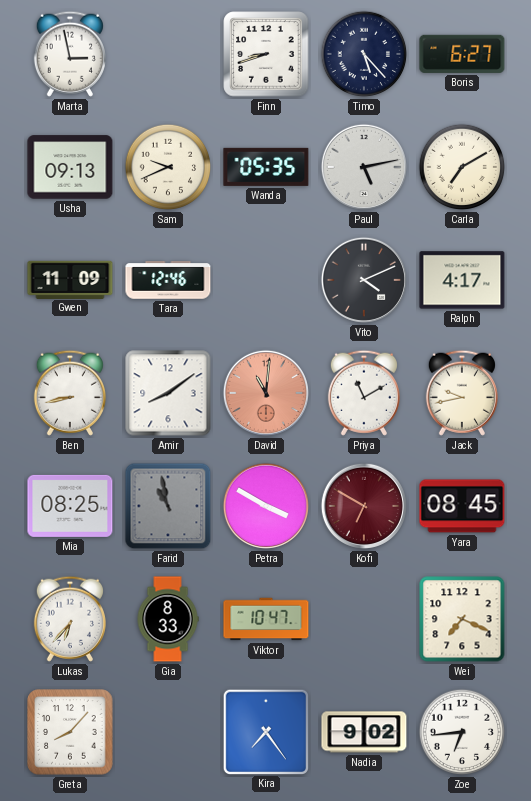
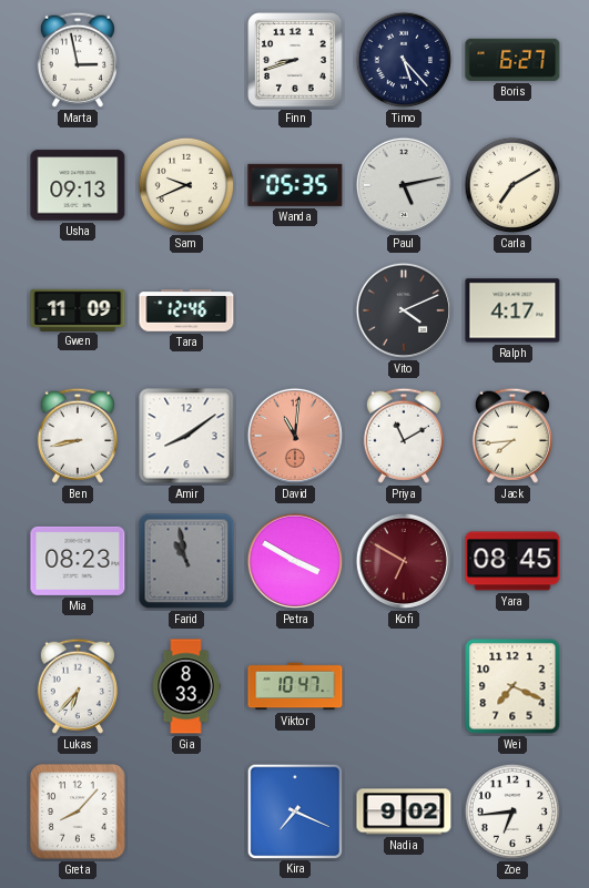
Jack: 9:43 -> 7:44
Mia: 08:25 -> 08:23
Kira: 7:24 -> 7:19
